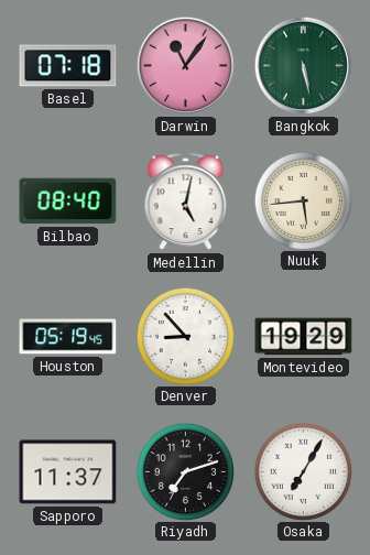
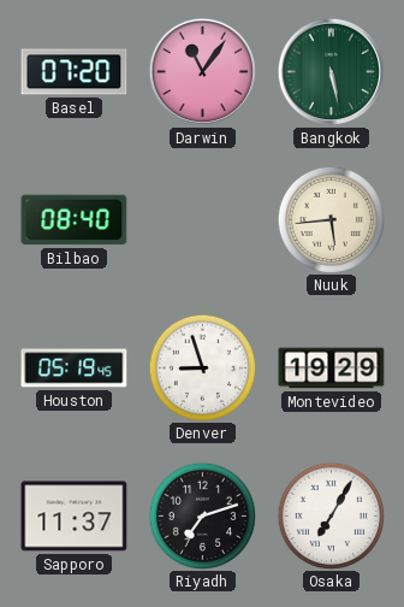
Basel: 07:18 -> 07:20
Medellin: 5:02 -> none
Denver: 8:53 -> 8:57
